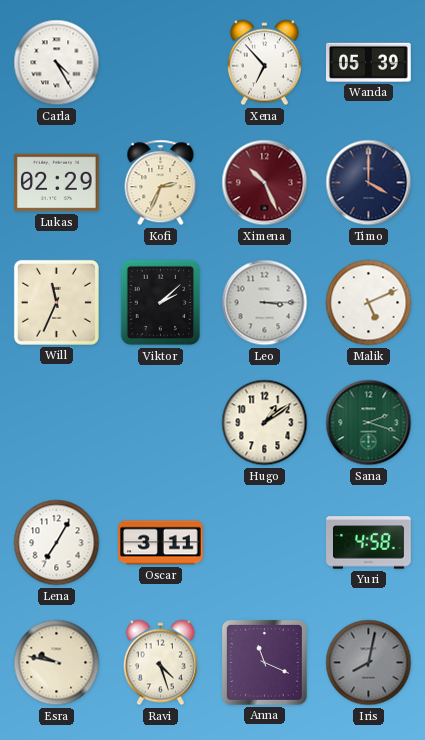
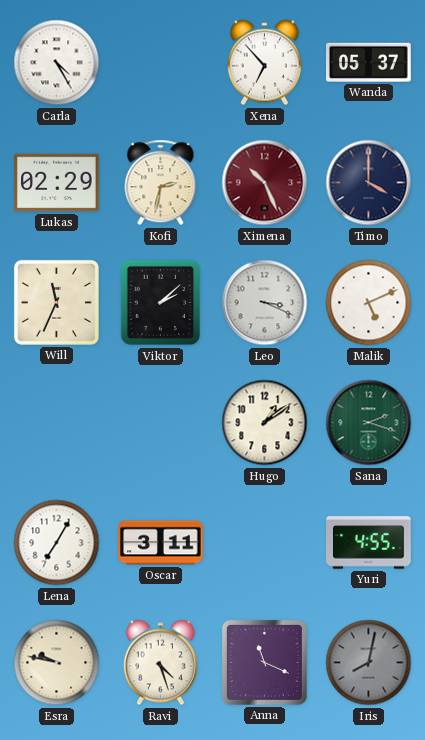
Wanda: 05:39 -> 05:37
Kofi: 2:34 -> 2:32
Leo: 3:15 -> 3:19
Yuri: 4:58 -> 4:55
